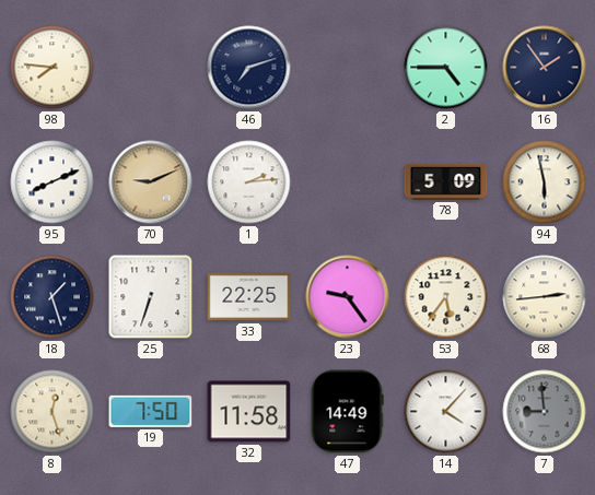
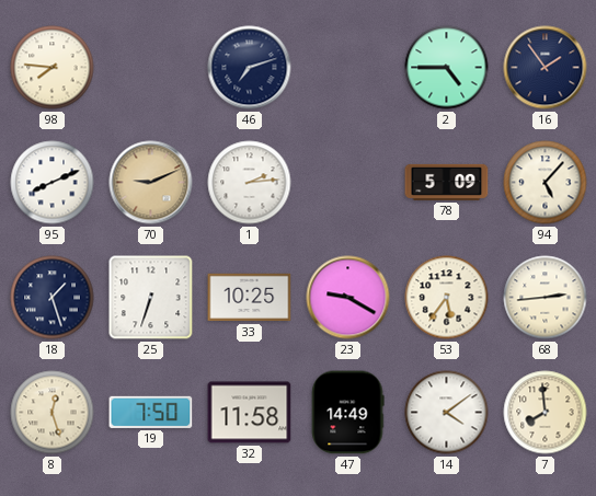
94: 5:58 -> 5:07
33: 22:25 -> 10:25
23: 9:24 -> 9:20
14: 4:07 -> 4:09
7: 8:59 -> 7:59
7 dial: grey -> cream
